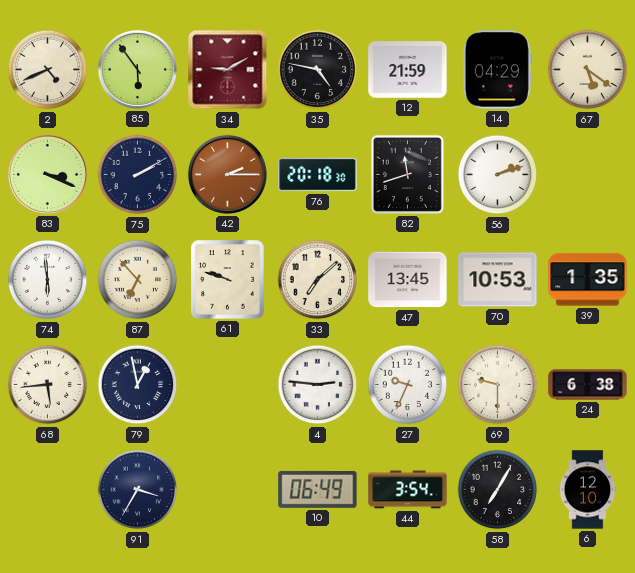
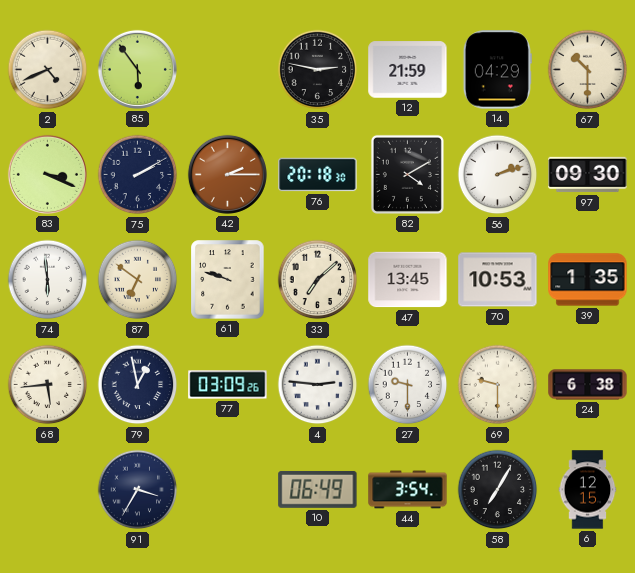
34: 9:10 -> none
35: 4:47 -> 2:47
67: 5:21 -> 10:30
82: 11:42 -> 4:10
97: none -> 09:30
87: 6:53 -> 6:51
77: none -> 03:09
27: 9:34 -> 9:30
6: 12:10 -> 12:15
